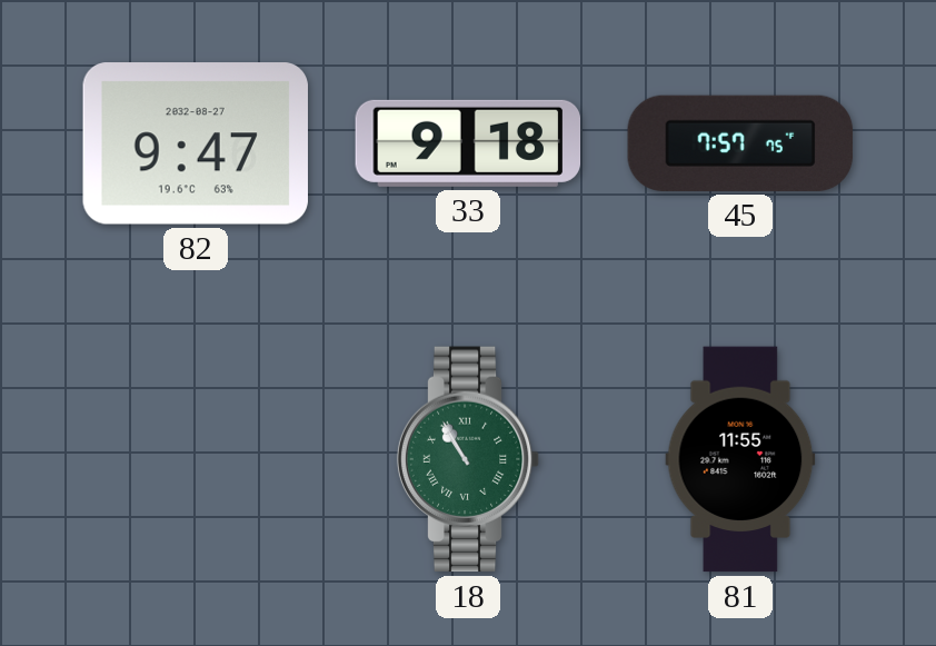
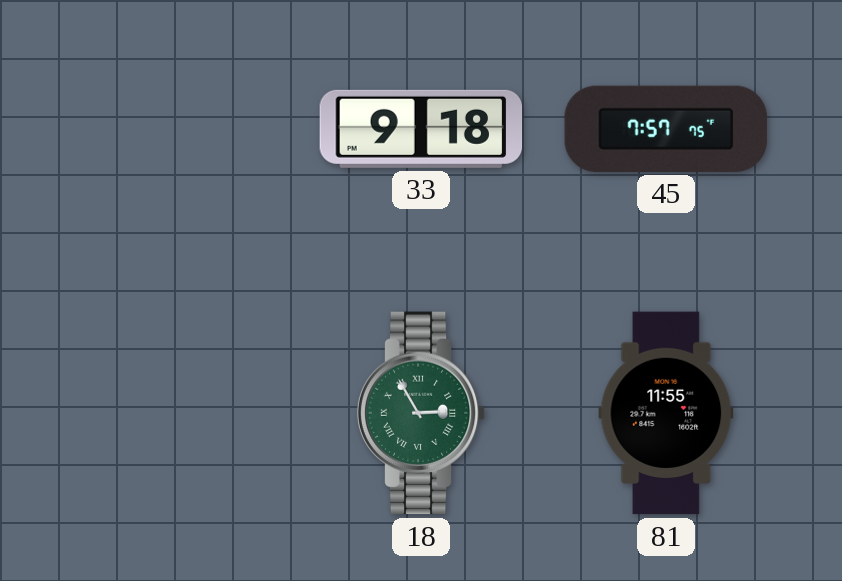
82: 9:47 -> none
18: 10:55 -> 2:55
